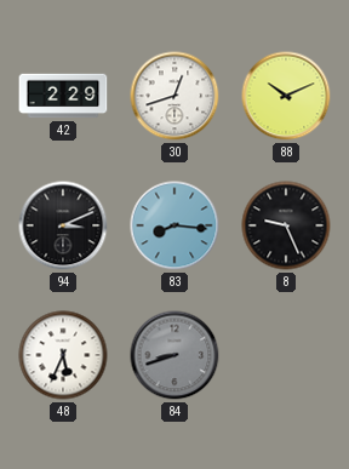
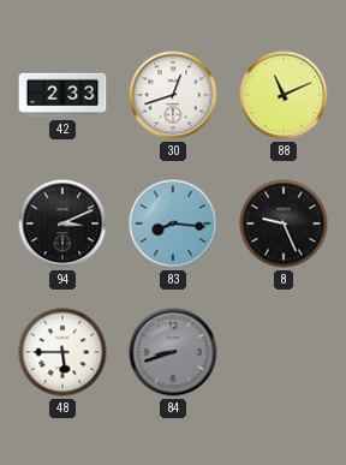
42: 2:29 -> 2:33
88: 10:11 -> 11:11
48: 5:34 -> 5:45
